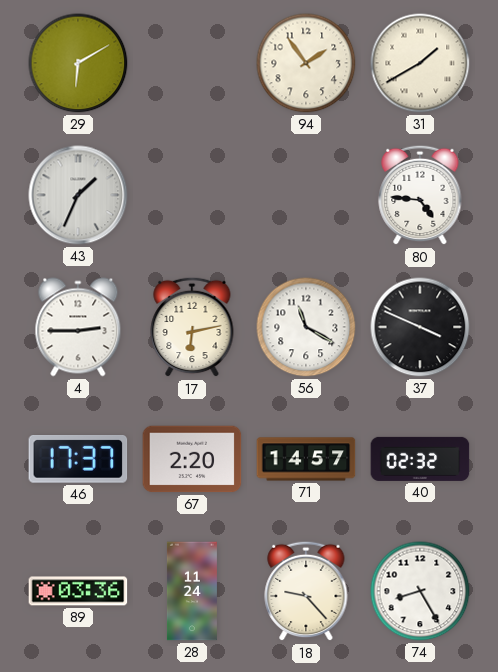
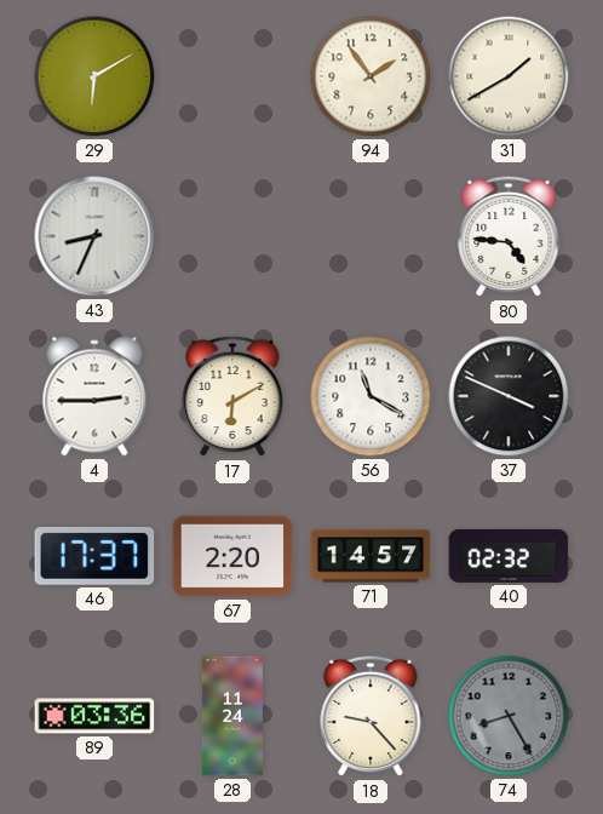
43: 1:34 -> 8:34
17: 6:13 -> 6:10
74 dial: white -> grey
